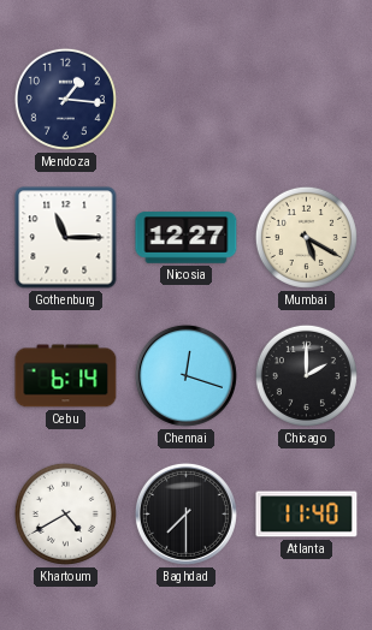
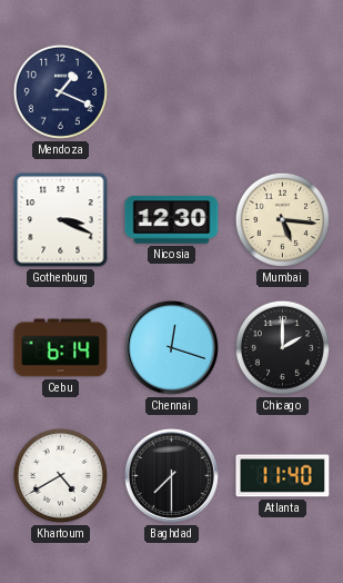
Mendoza: 1:16 -> 1:19
Gothenburg: 11:15 -> 3:19
Nicosia: 12:27 -> 12:30
Mumbai: 5:20 -> 5:16
